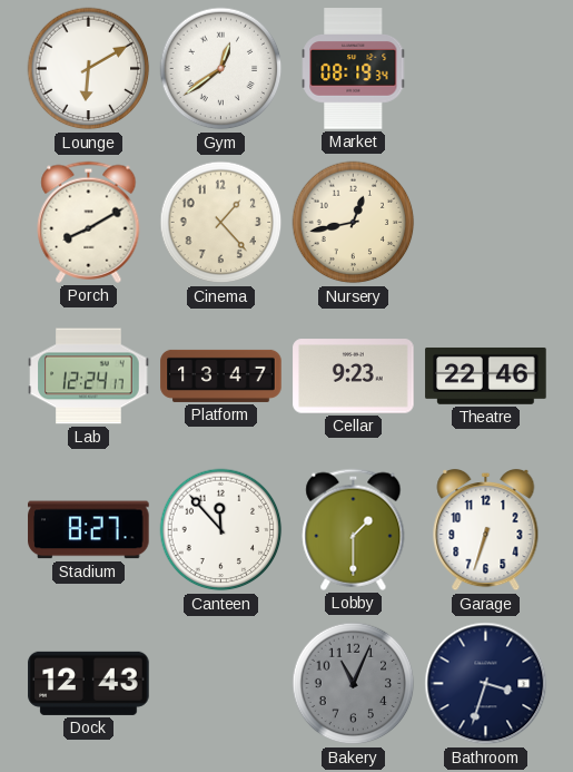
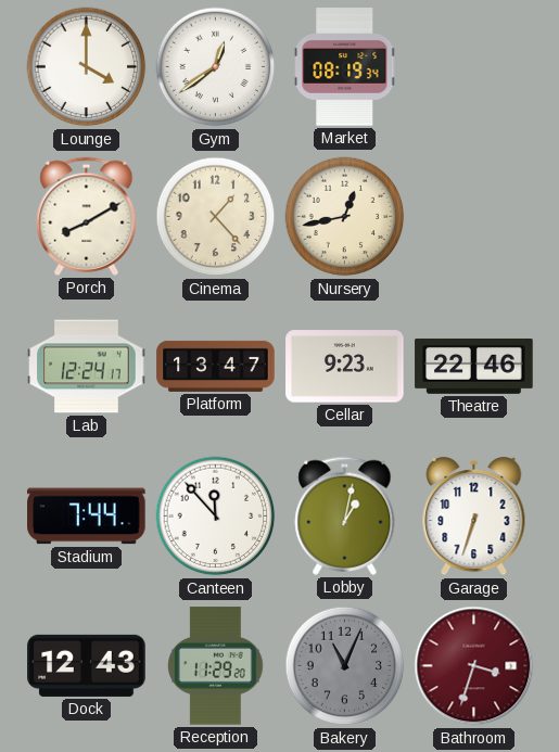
Lounge: 6:10 -> 4:00
Stadium: 8:27 -> 7:44
Lobby: 1:30 -> 1:02
Reception: none -> 11:29
Bathroom dial: navy -> burgundy
